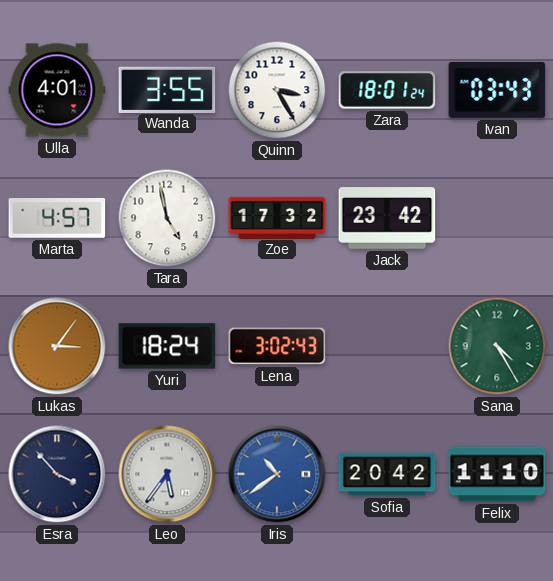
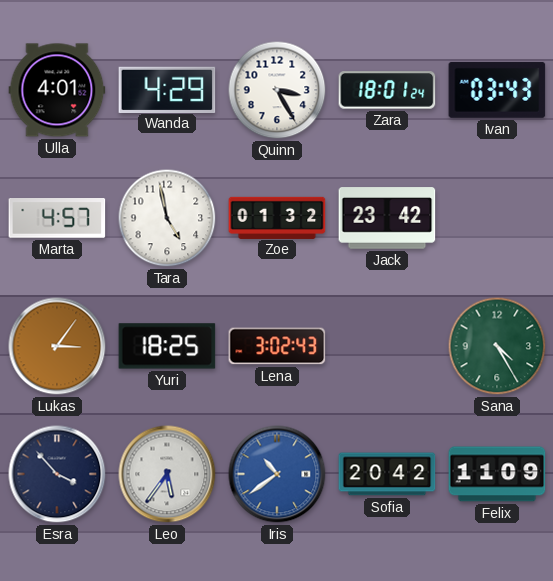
Wanda: 3:55 -> 4:29
Zoe: 17:32 -> 01:32
Yuri: 18:24 -> 18:25
Felix: 11:10 -> 11:09
